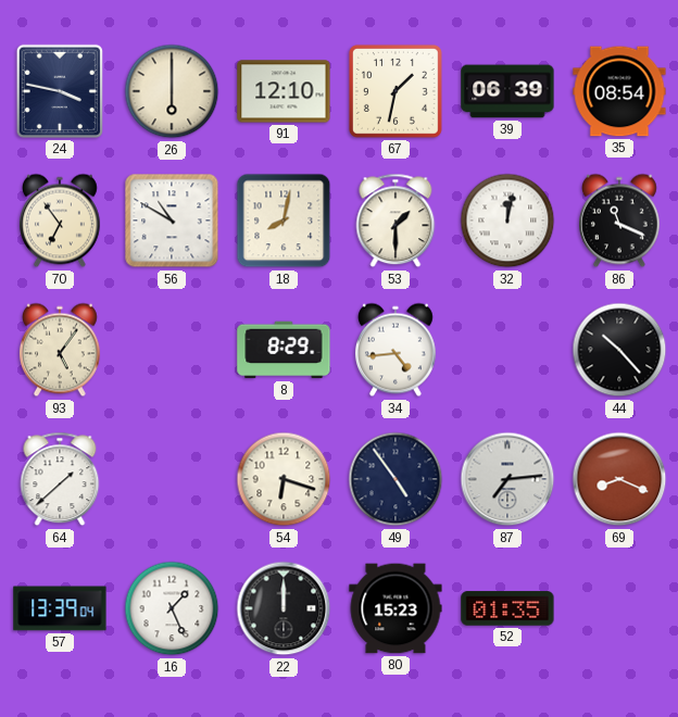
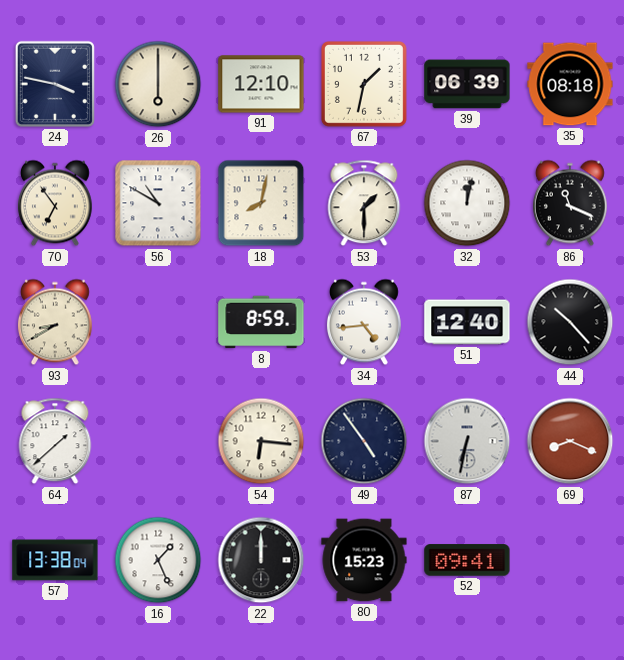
35: 08:54 -> 08:18
93: 5:06 -> 8:40
8: 8:29 -> 8:59
51: none -> 12:40
54: 6:18 -> 6:16
87: 7:14 -> 6:32
57: 13:39 -> 13:38
52: 01:35 -> 09:41
